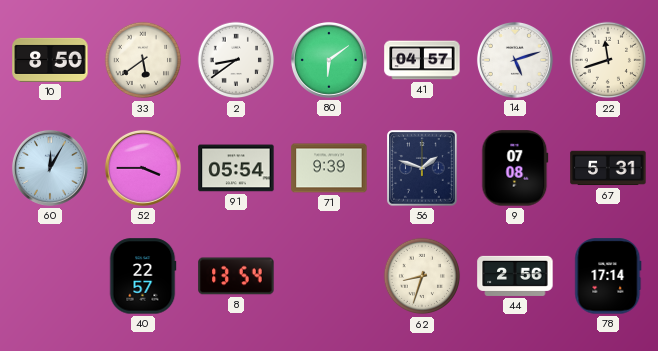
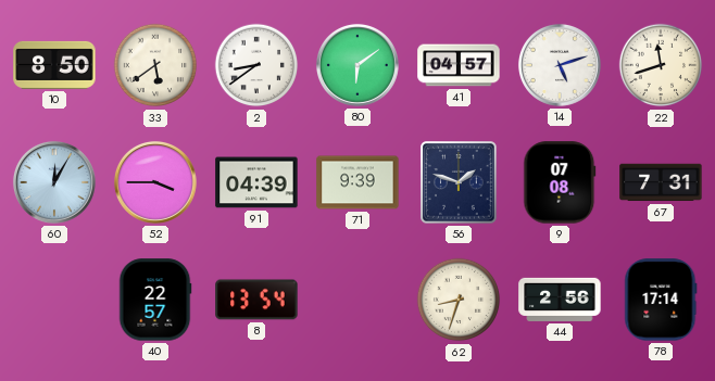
91: 05:54 -> 04:39
67: 5:31 -> 7:31
